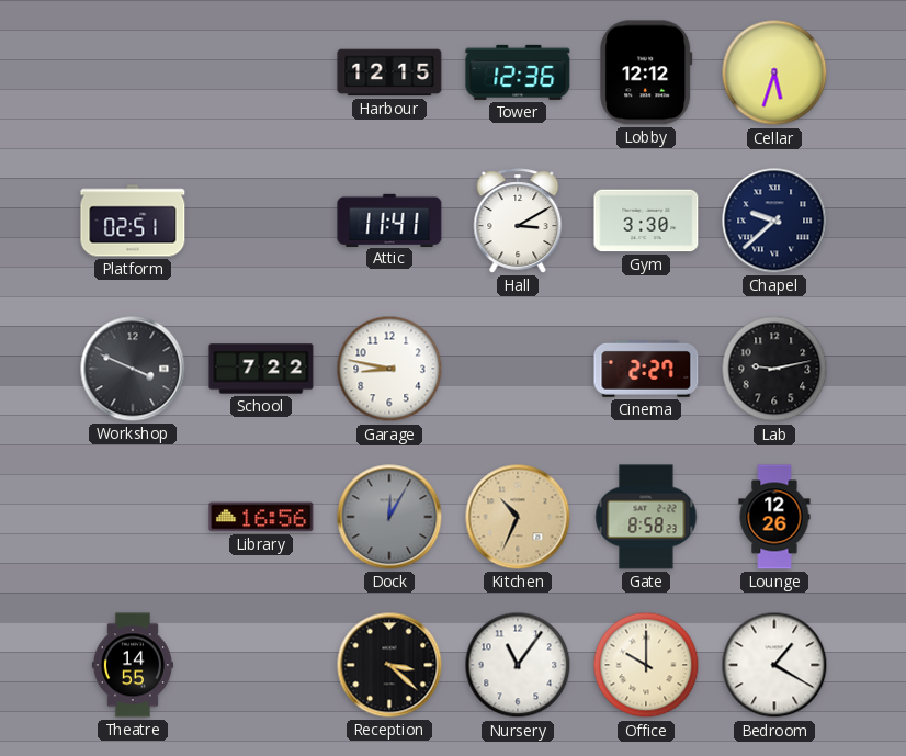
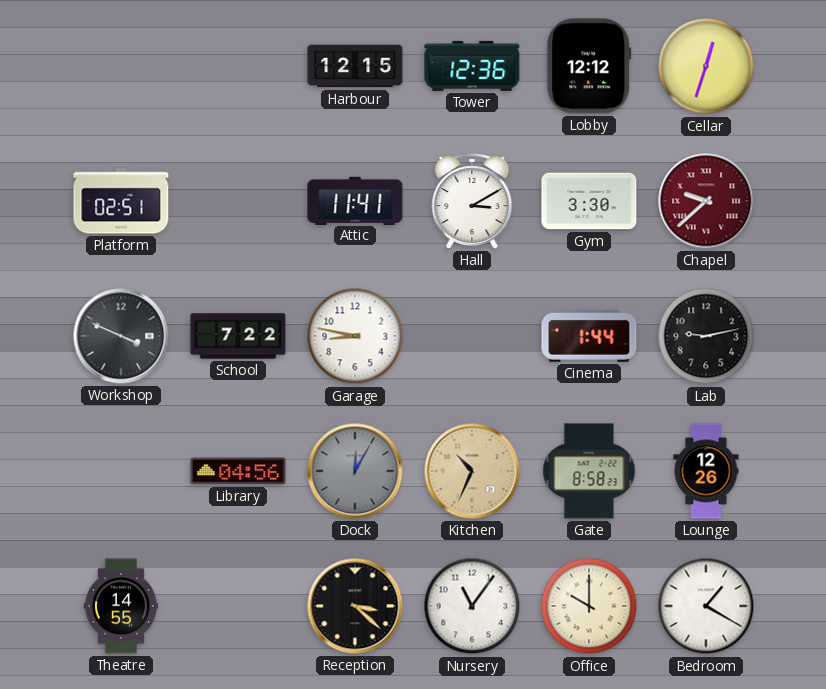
Cellar: 5:33 -> 12:33
Chapel dial: navy -> burgundy
Cinema: 2:27 -> 1:44
Library: 16:56 -> 04:56
